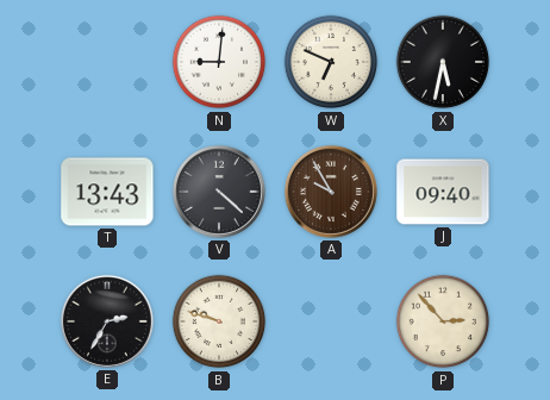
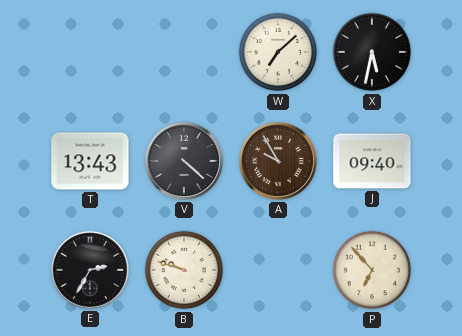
N: 9:01 -> none
W: 6:49 -> 7:08
P: 2:53 -> 6:53
